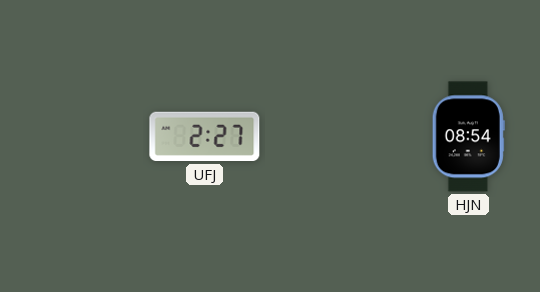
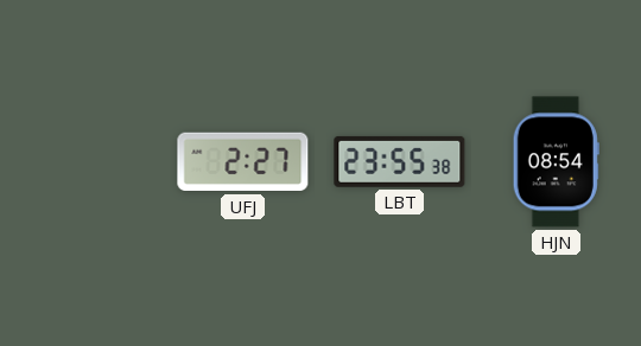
LBT: none -> 23:55
